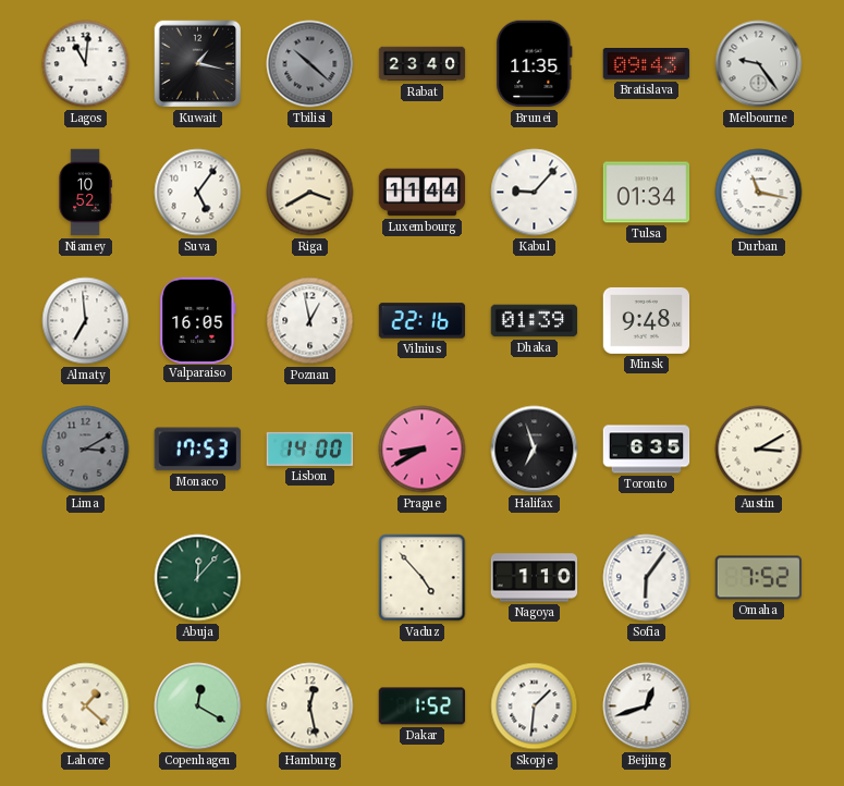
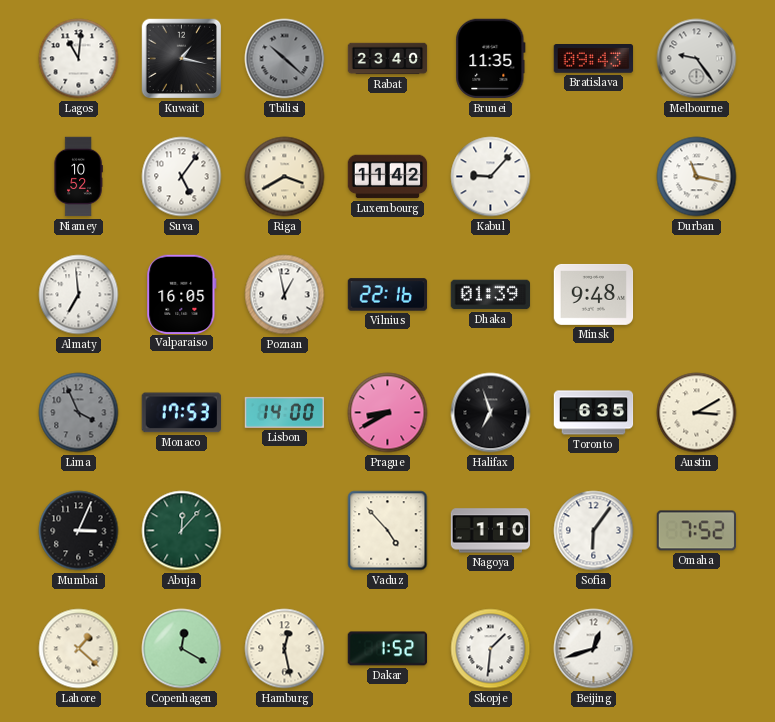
Luxembourg: 11:44 -> 11:42
Tulsa: 01:34 -> none
Lima: 3:10 -> 3:56
Mumbai: none -> 3:04
